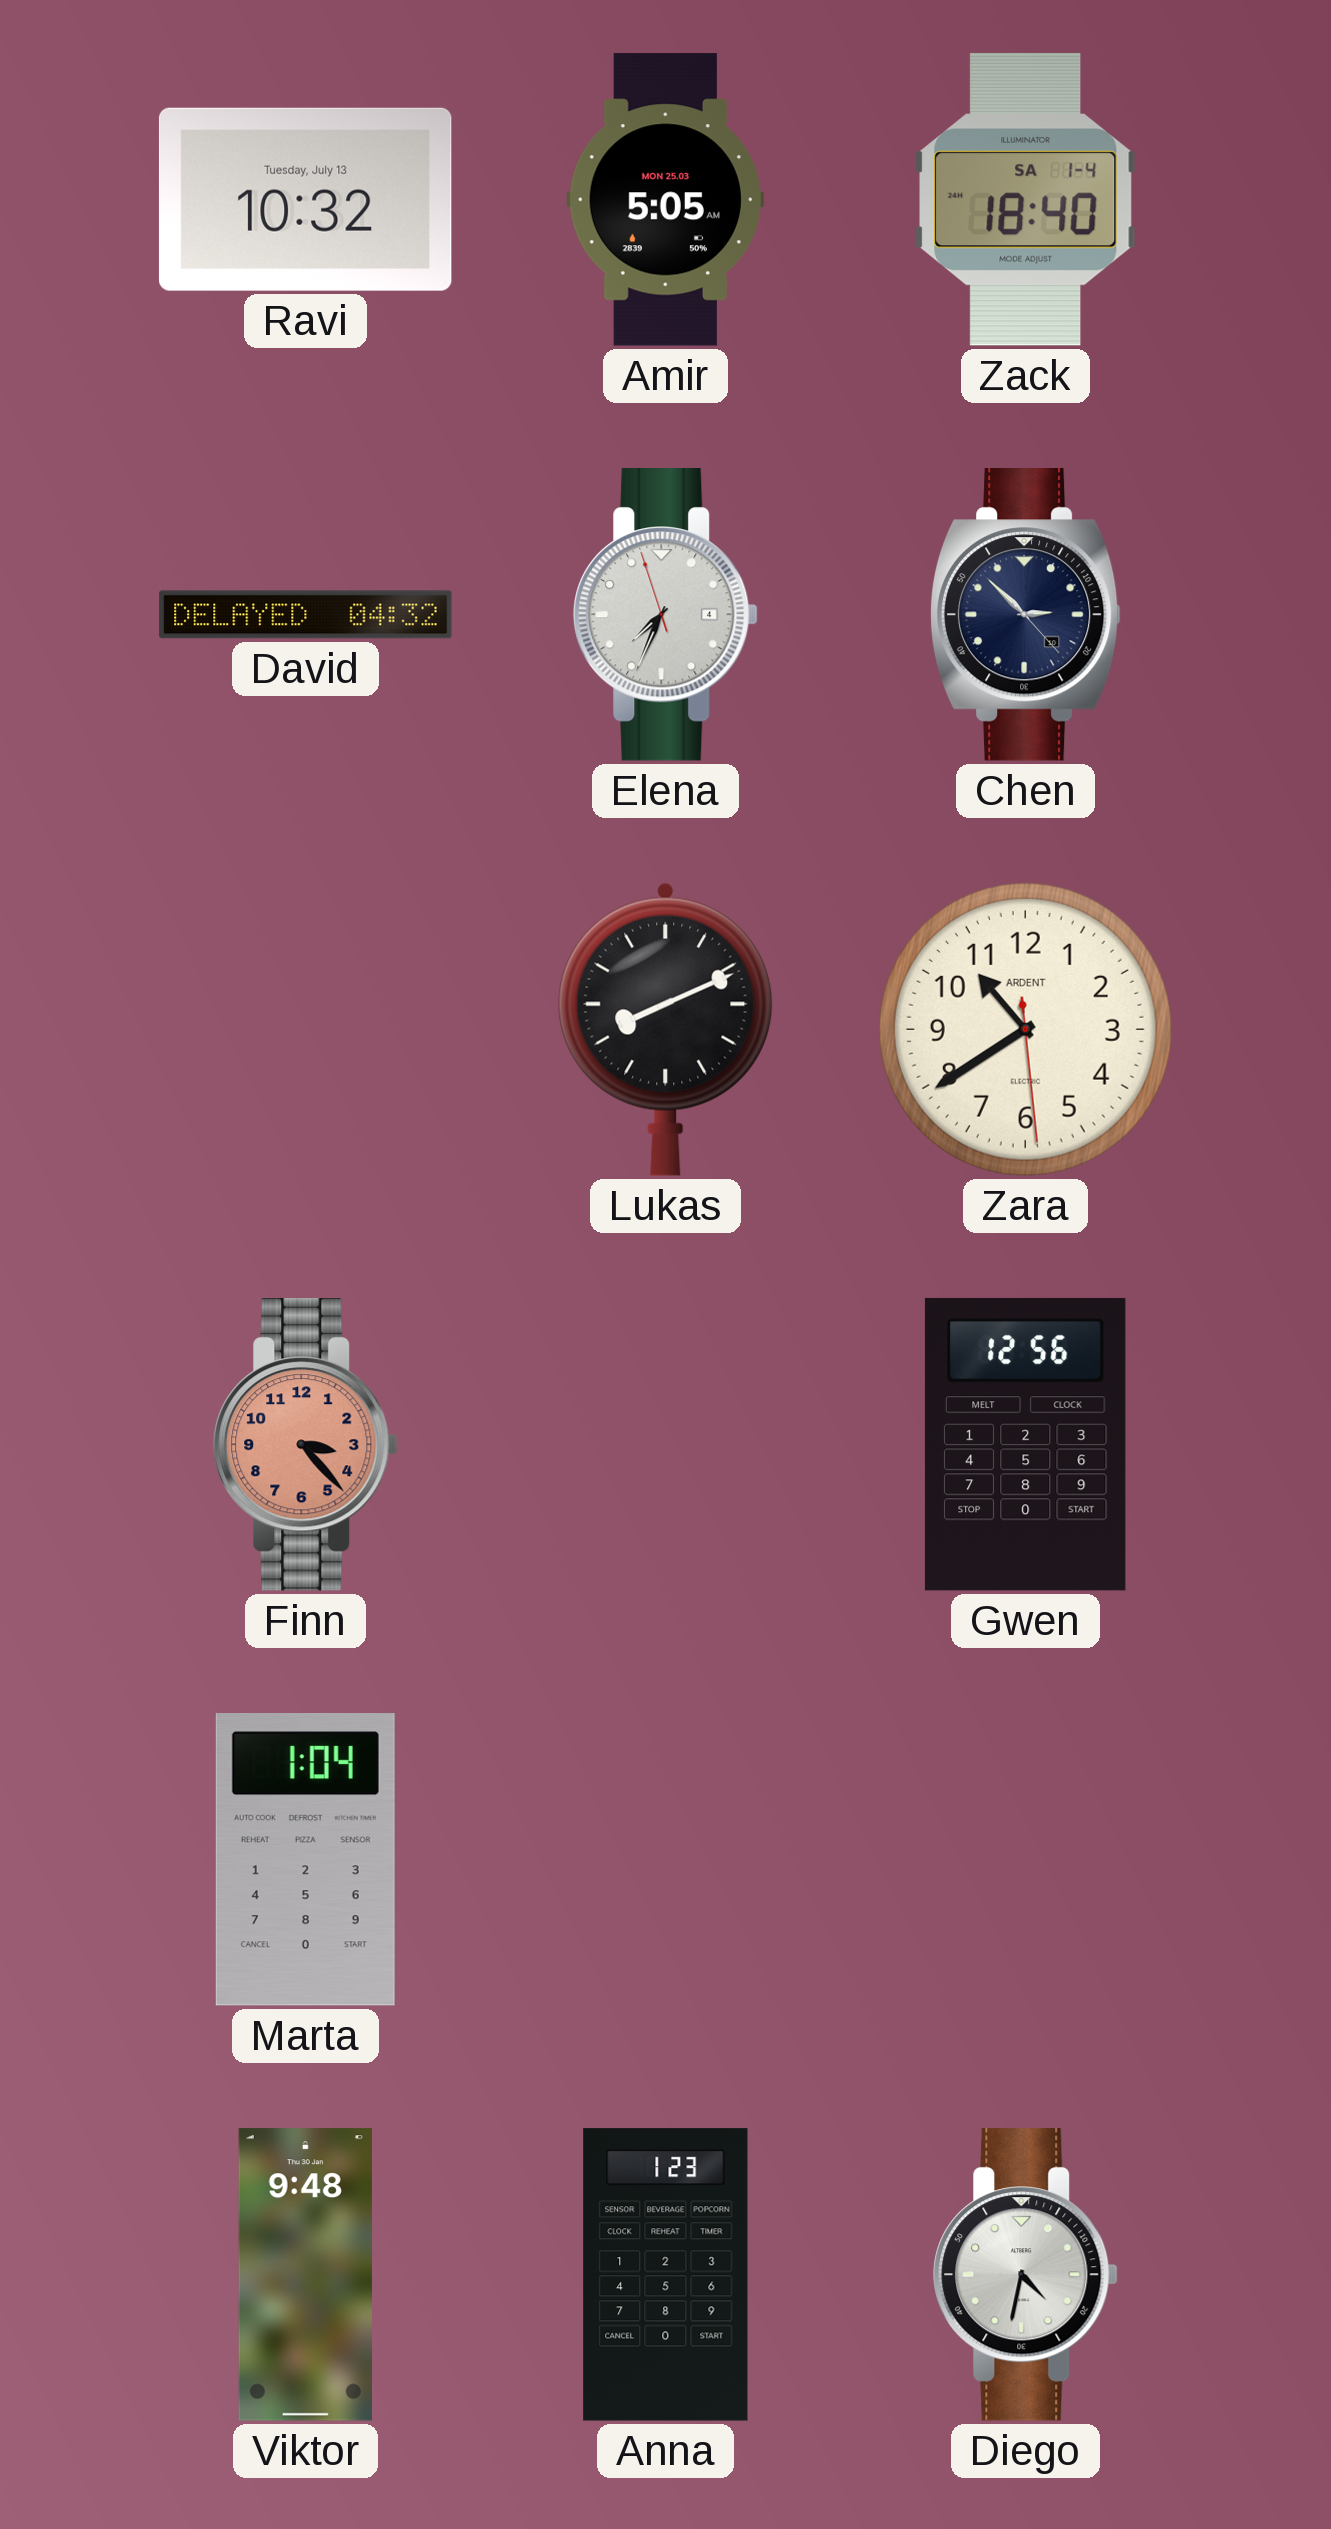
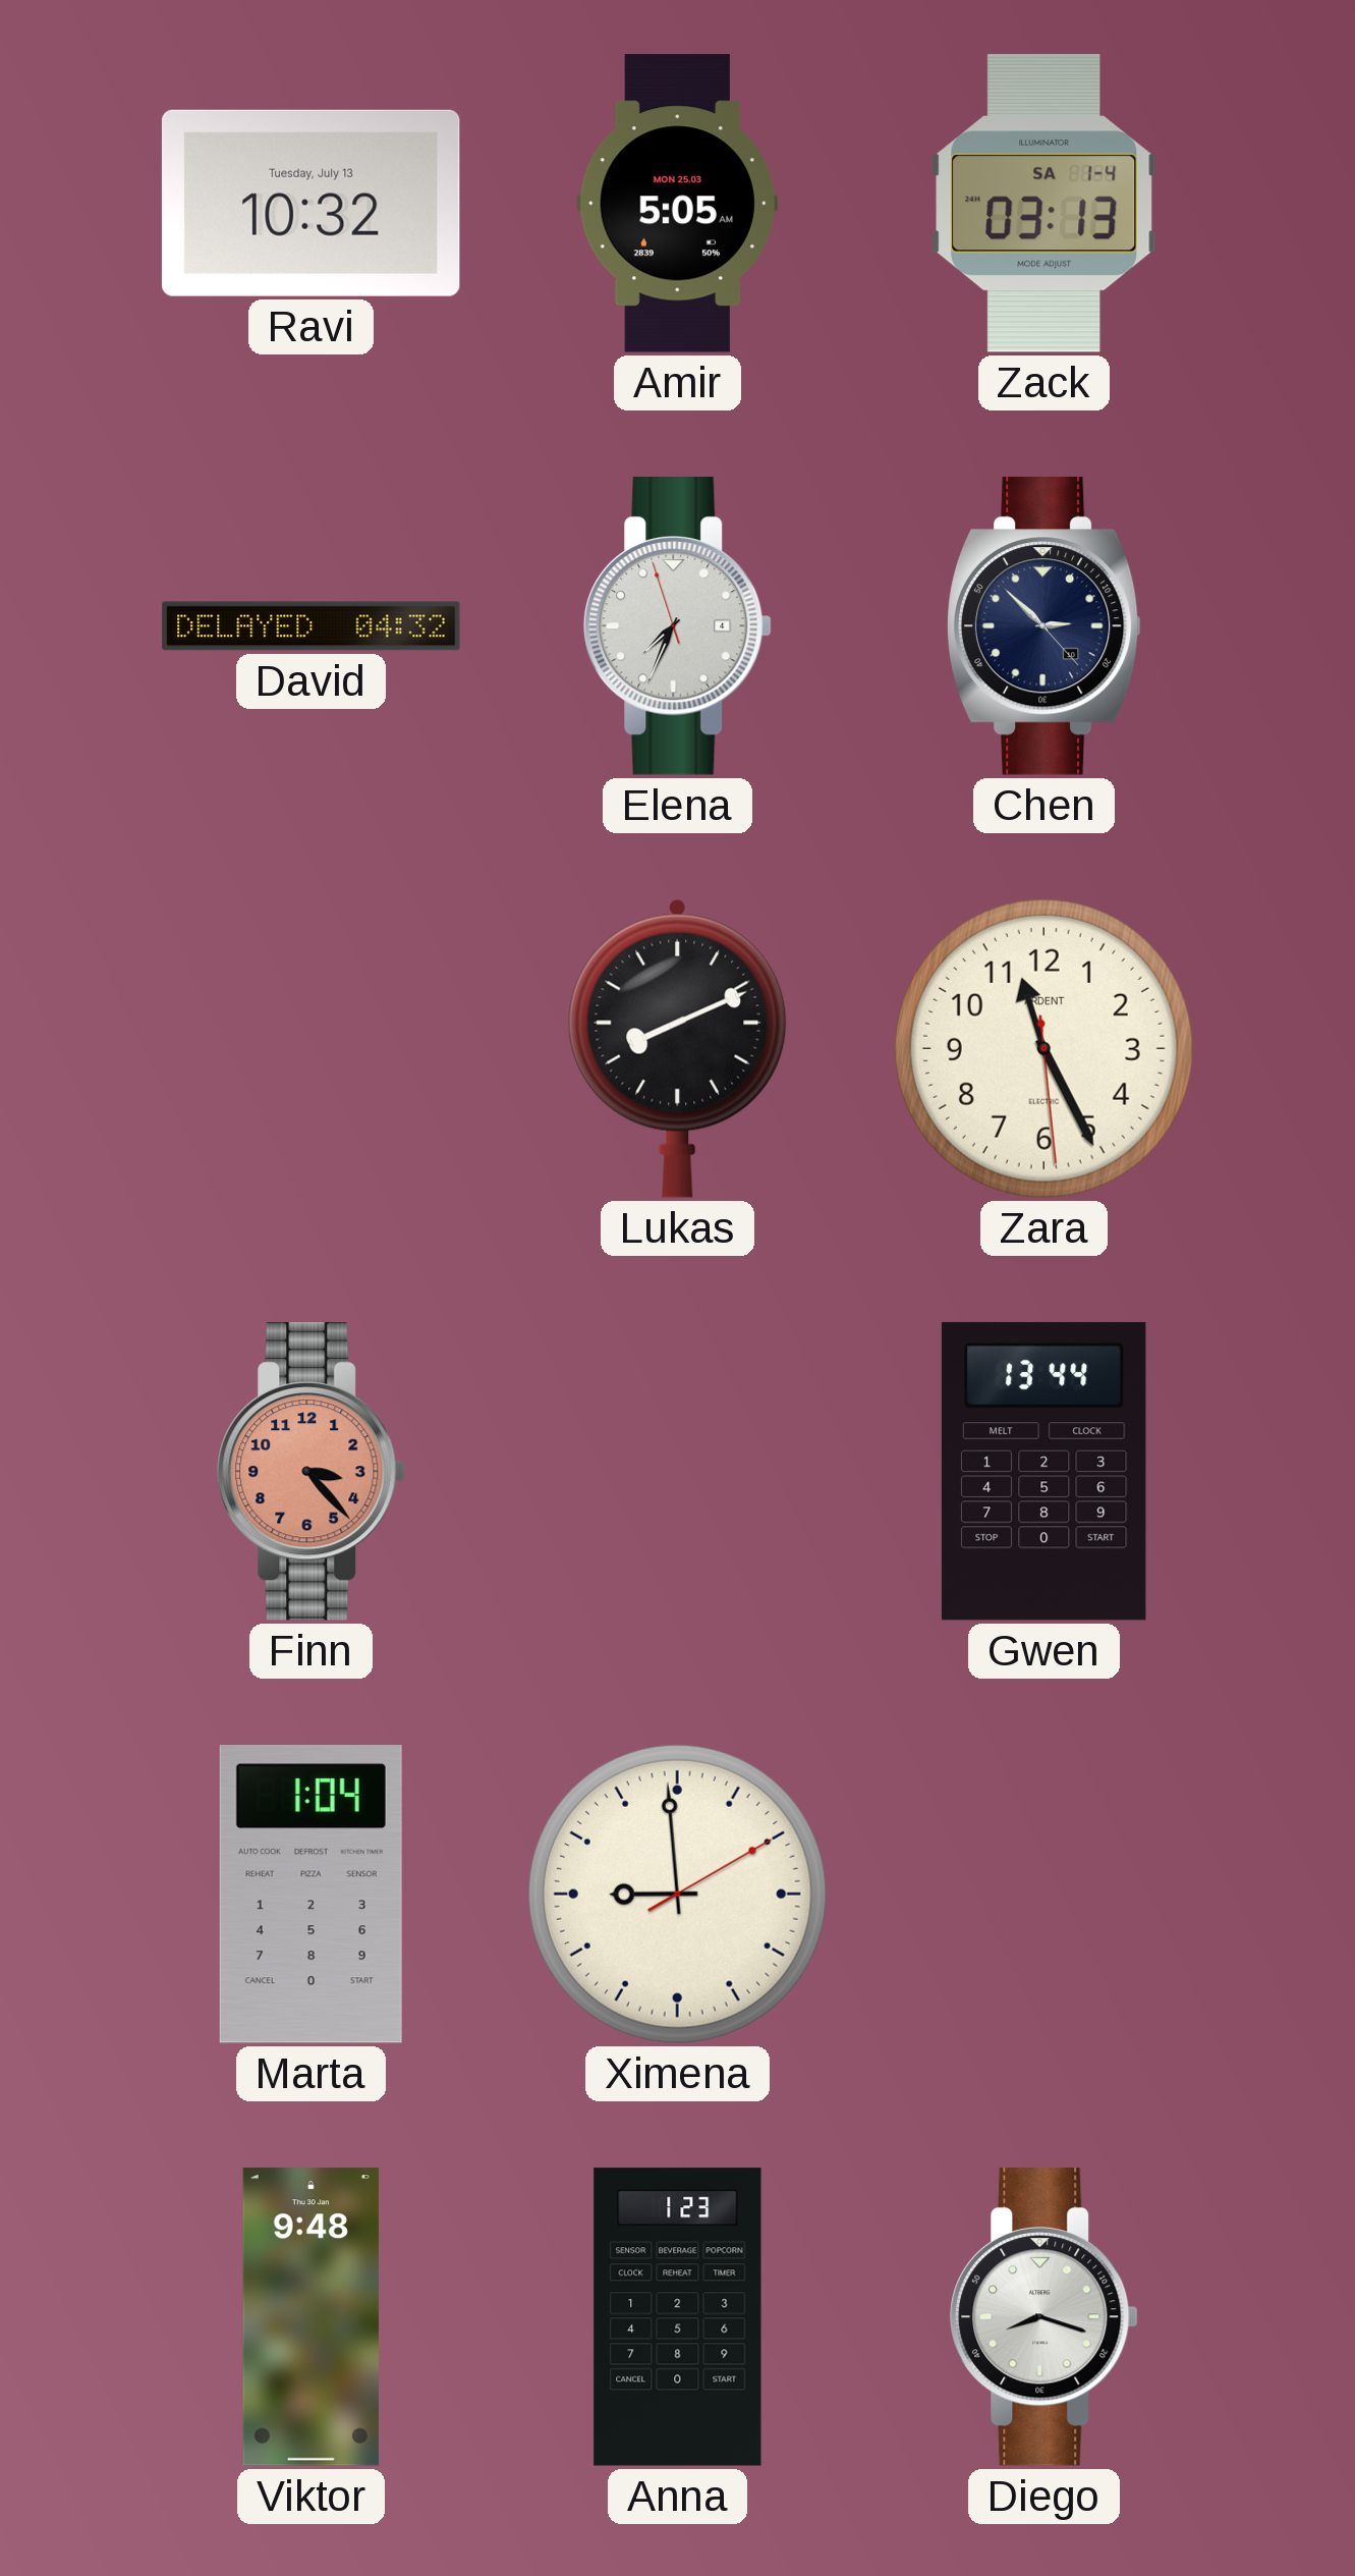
Zack: 18:40 -> 03:13
Zara: 10:39 -> 11:25
Gwen: 12:56 -> 13:44
Ximena: none -> 8:59
Diego: 4:32 -> 8:18
